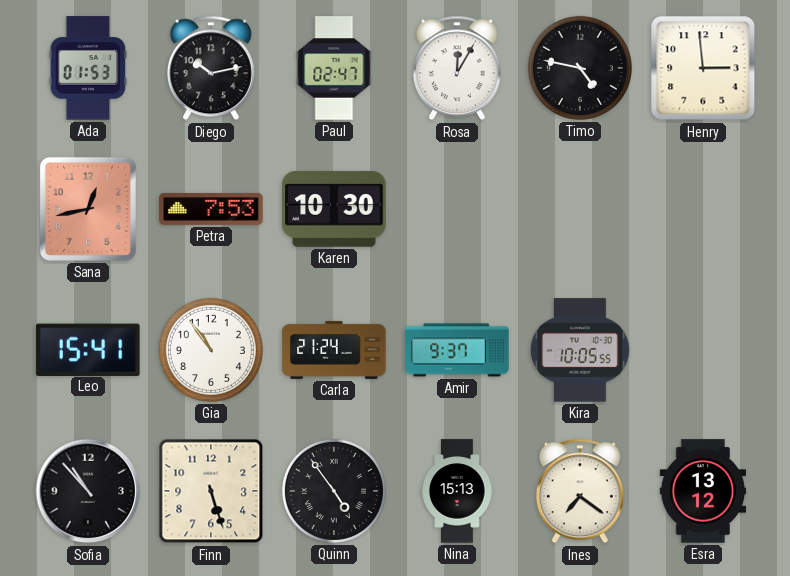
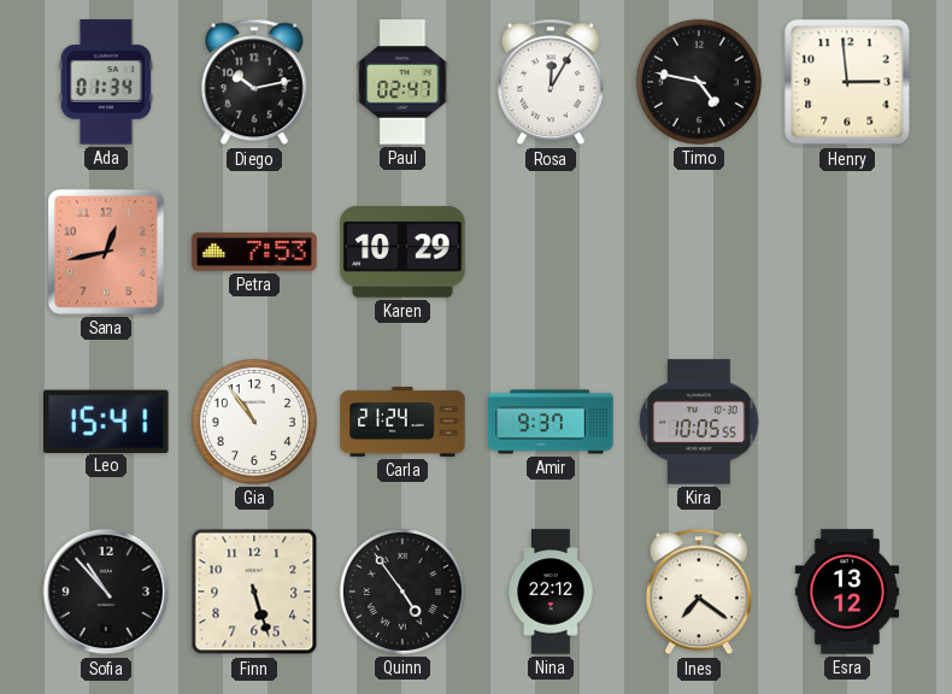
Ada: 01:53 -> 01:34
Karen: 10:30 -> 10:29
Nina: 15:13 -> 22:12
